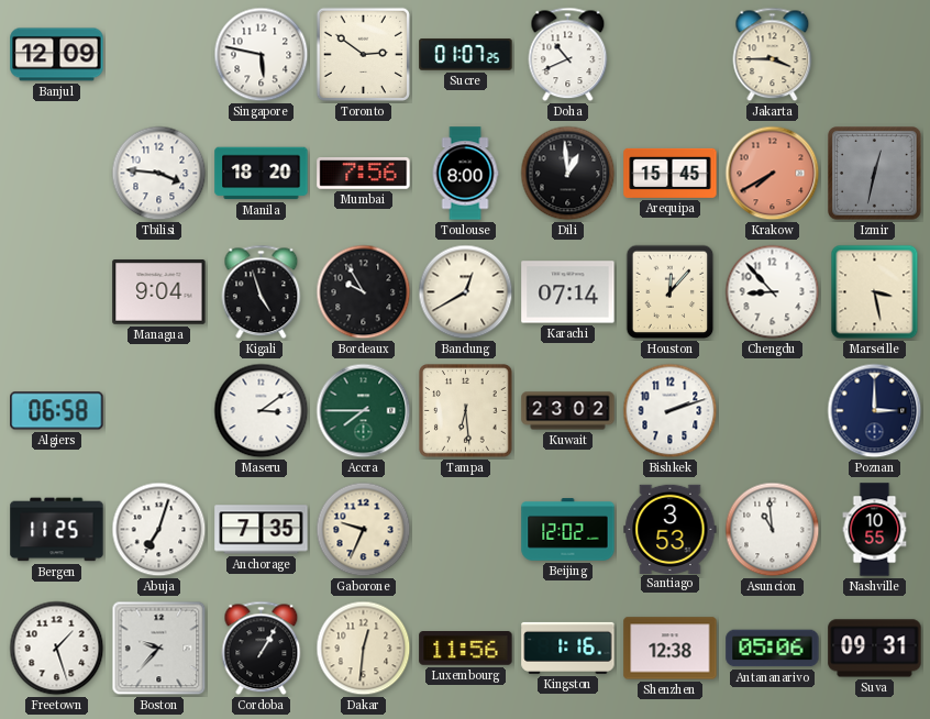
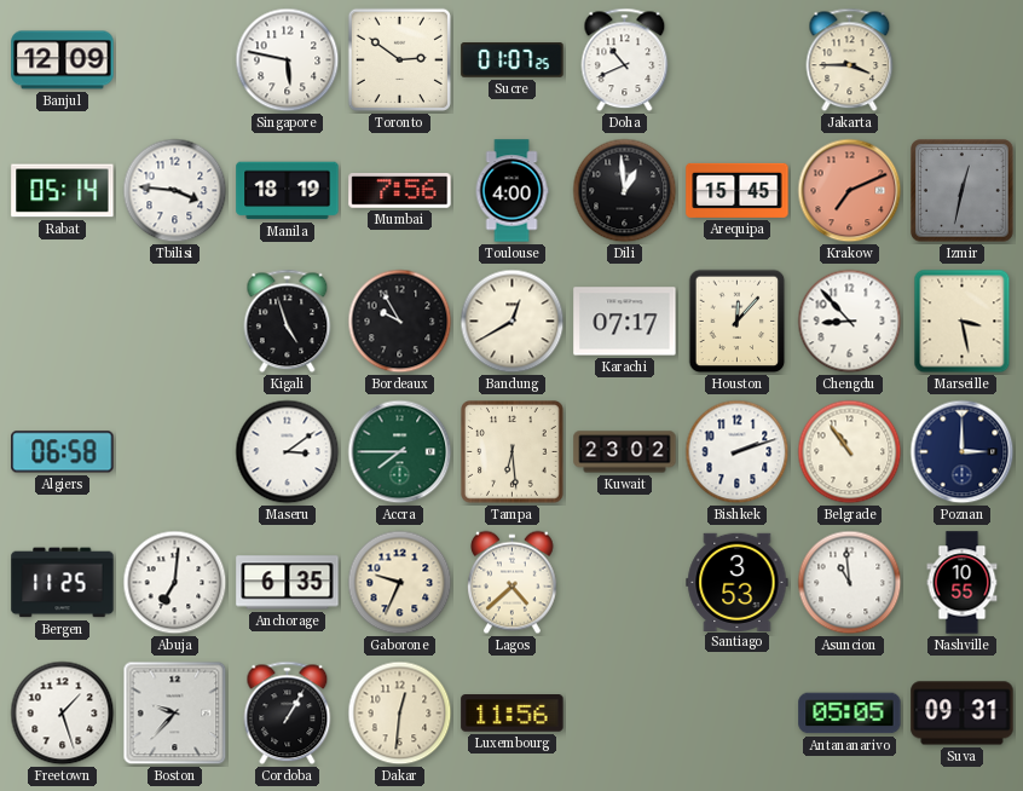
Rabat: none -> 05:14
Manila: 18:20 -> 18:19
Toulouse: 8:00 -> 4:00
Krakow: 7:40 -> 7:11
Managua: 9:04 -> none
Karachi: 07:14 -> 07:17
Belgrade: none -> 10:54
Abuja: 7:03 -> 7:01
Anchorage: 7:35 -> 6:35
Lagos: none -> 4:38
Beijing: 12:02 -> none
Kingston: 1:16 -> none
Shenzhen: 12:38 -> none
Antananarivo: 05:06 -> 05:05
